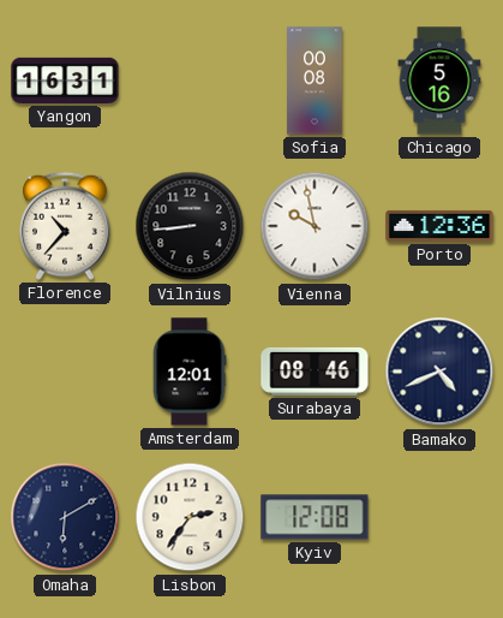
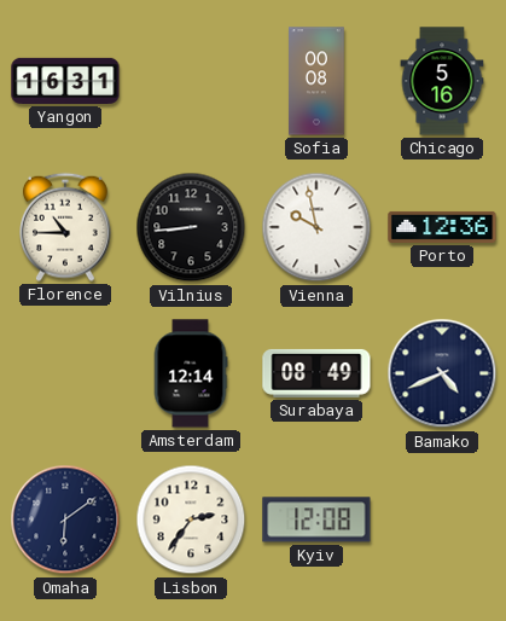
Florence: 10:37 -> 10:45
Amsterdam: 12:01 -> 12:14
Surabaya: 08:46 -> 08:49
Omaha: 6:10 -> 6:09
